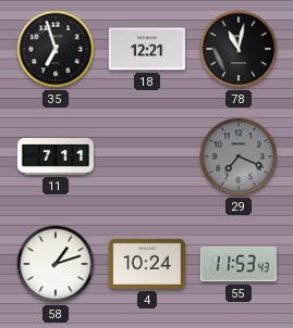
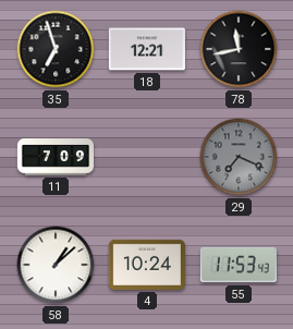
78: 11:02 -> 11:43
11: 7:11 -> 7:09
58: 1:12 -> 1:08
